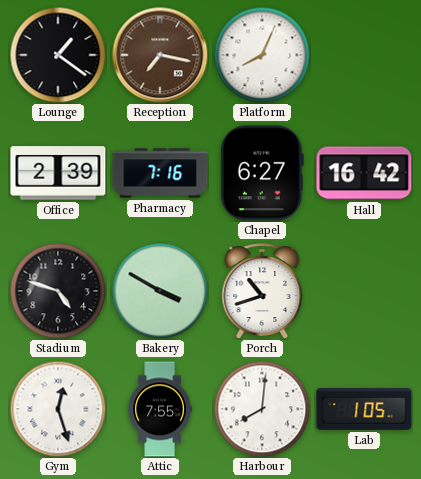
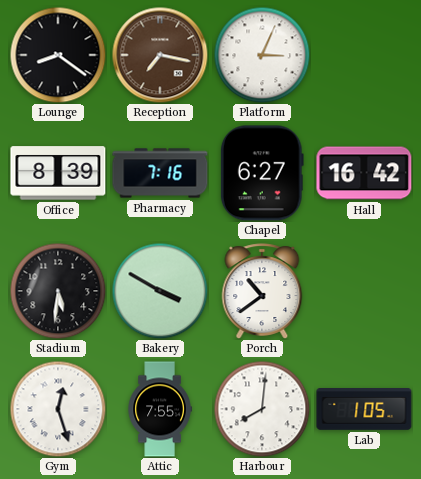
Lounge: 1:21 -> 8:21
Platform: 8:04 -> 3:04
Office: 2:39 -> 8:39
Stadium: 4:48 -> 5:31
Porch: 10:42 -> 10:39
